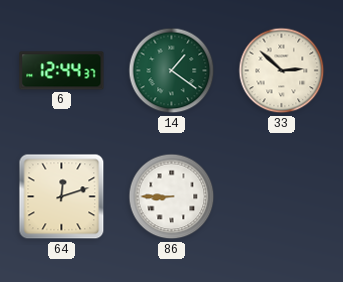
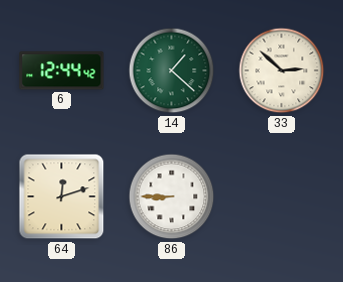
6: 12:44:37 -> 12:44:42
14: 1:21 -> 1:22
